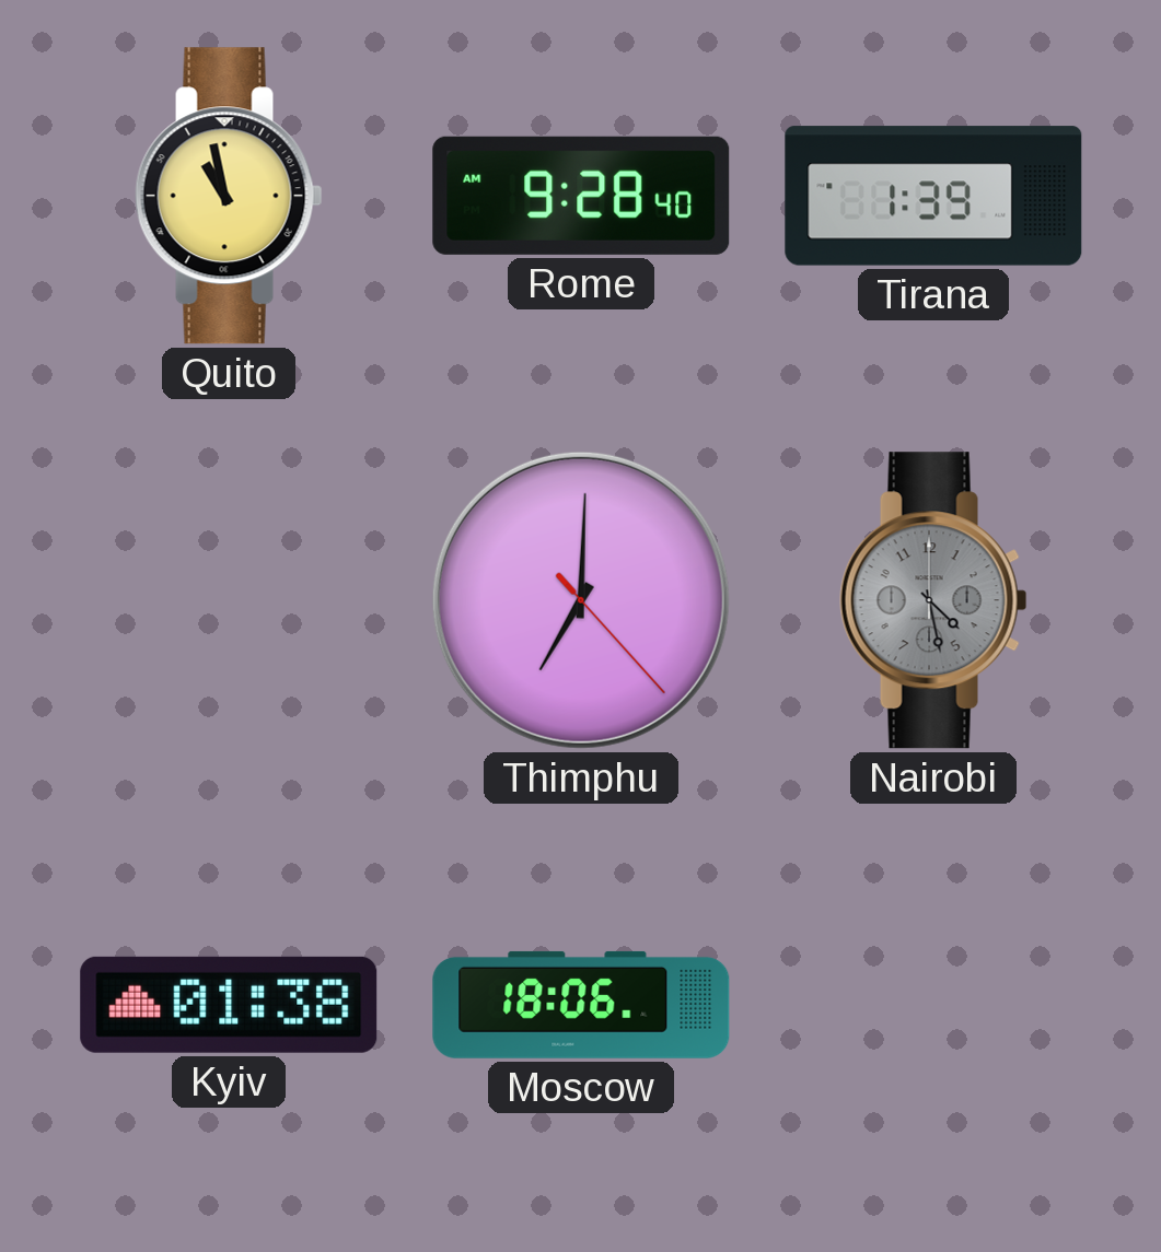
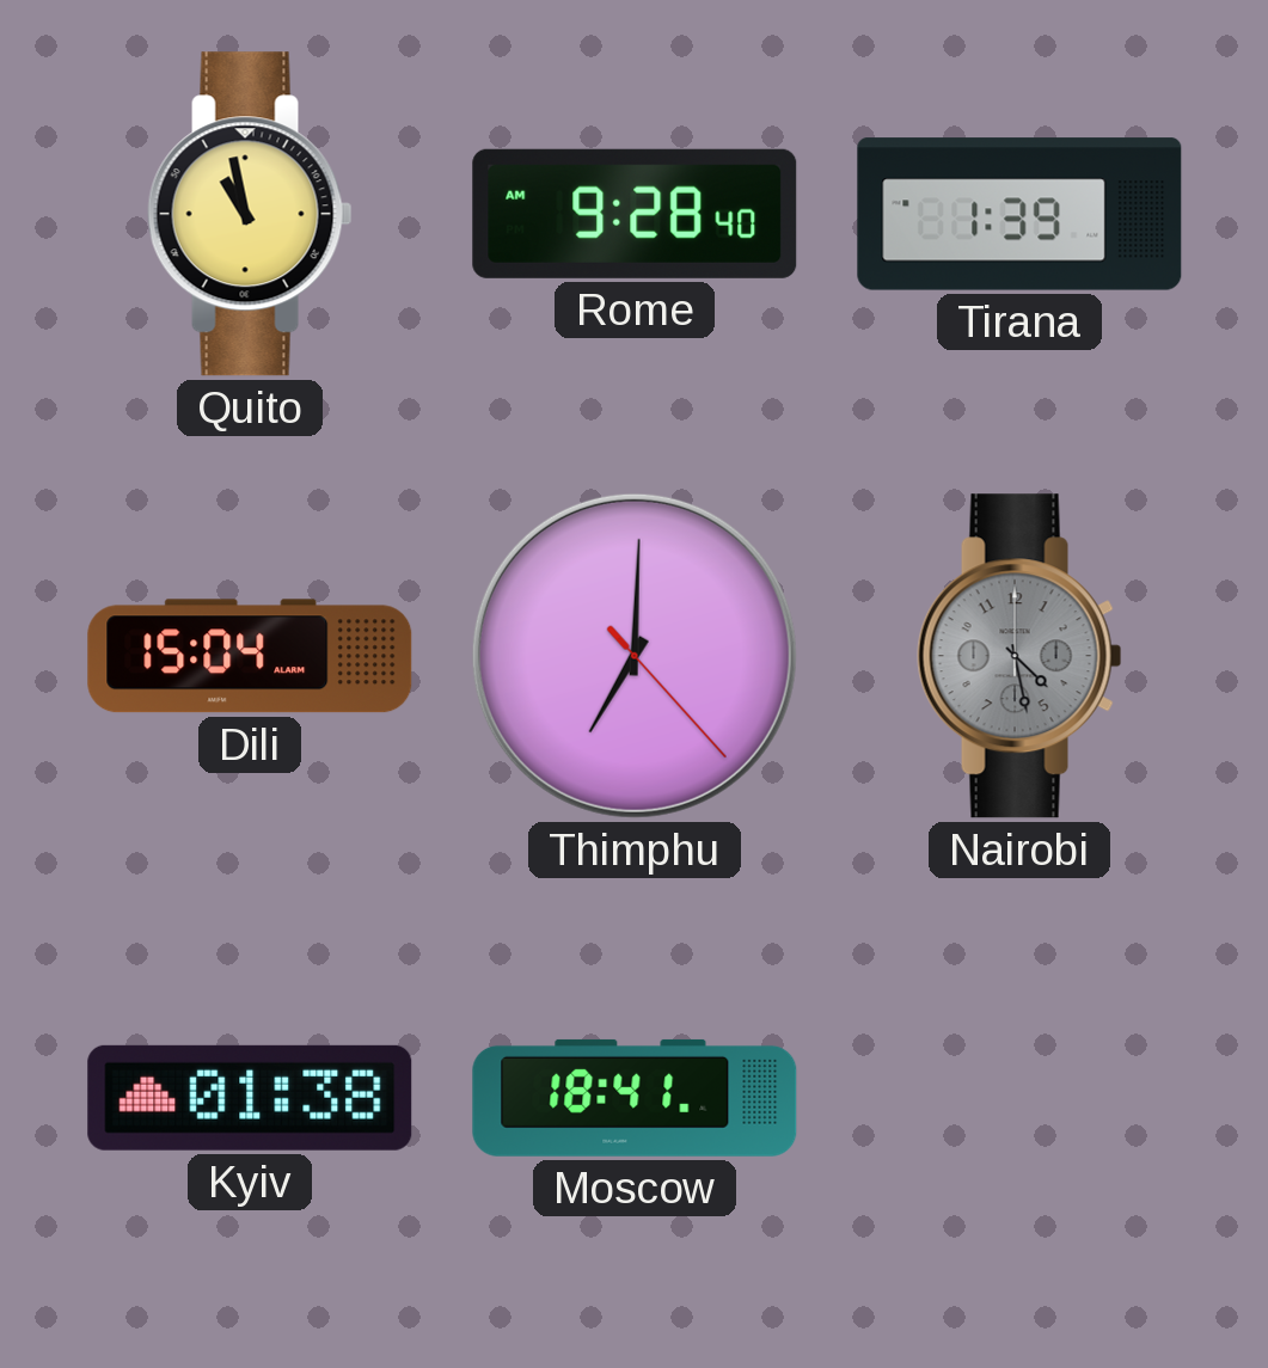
Dili: none -> 15:04
Moscow: 18:06 -> 18:41
